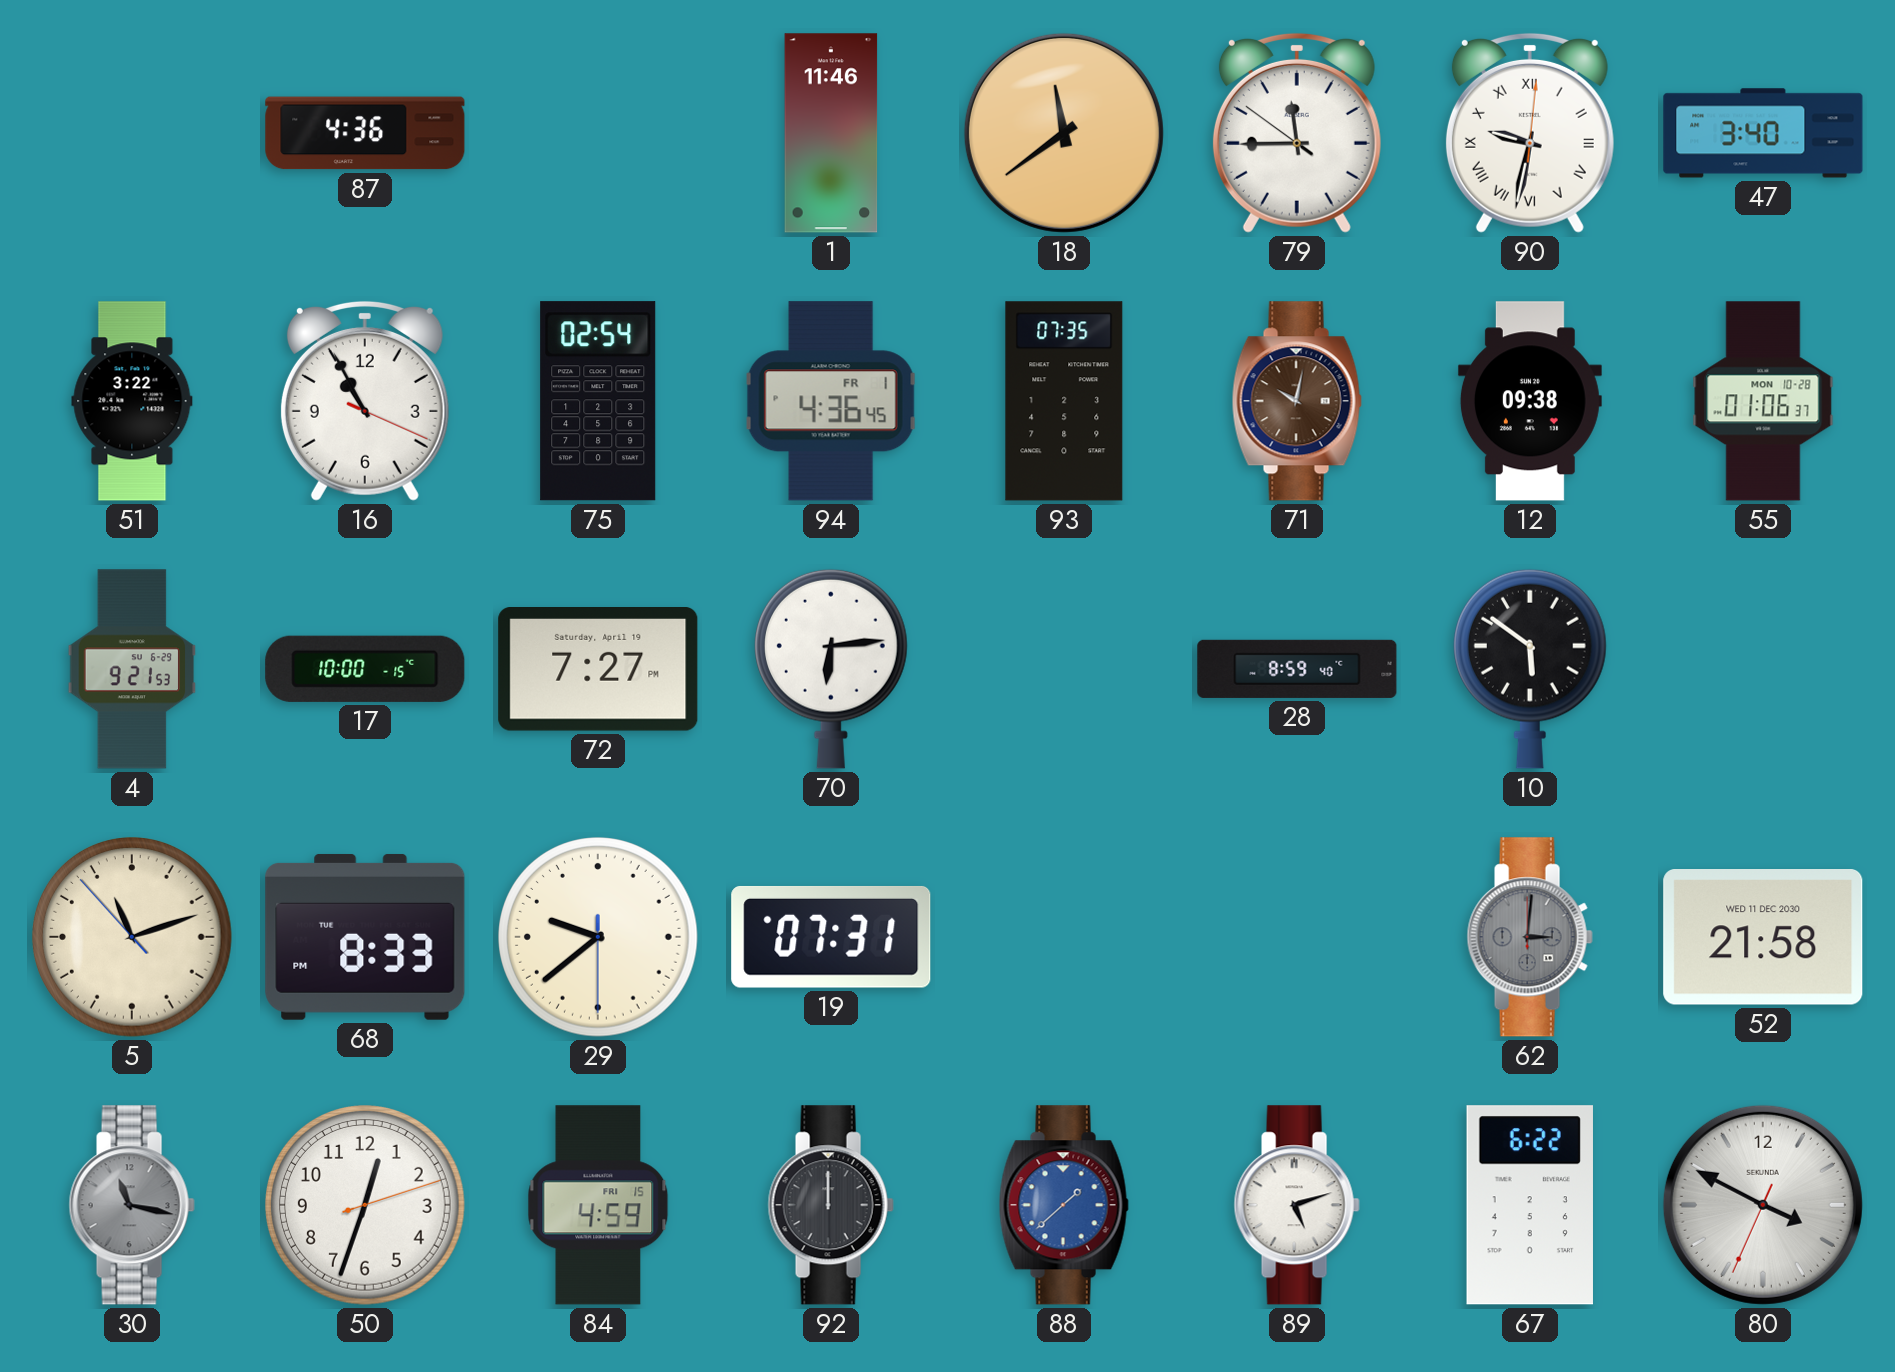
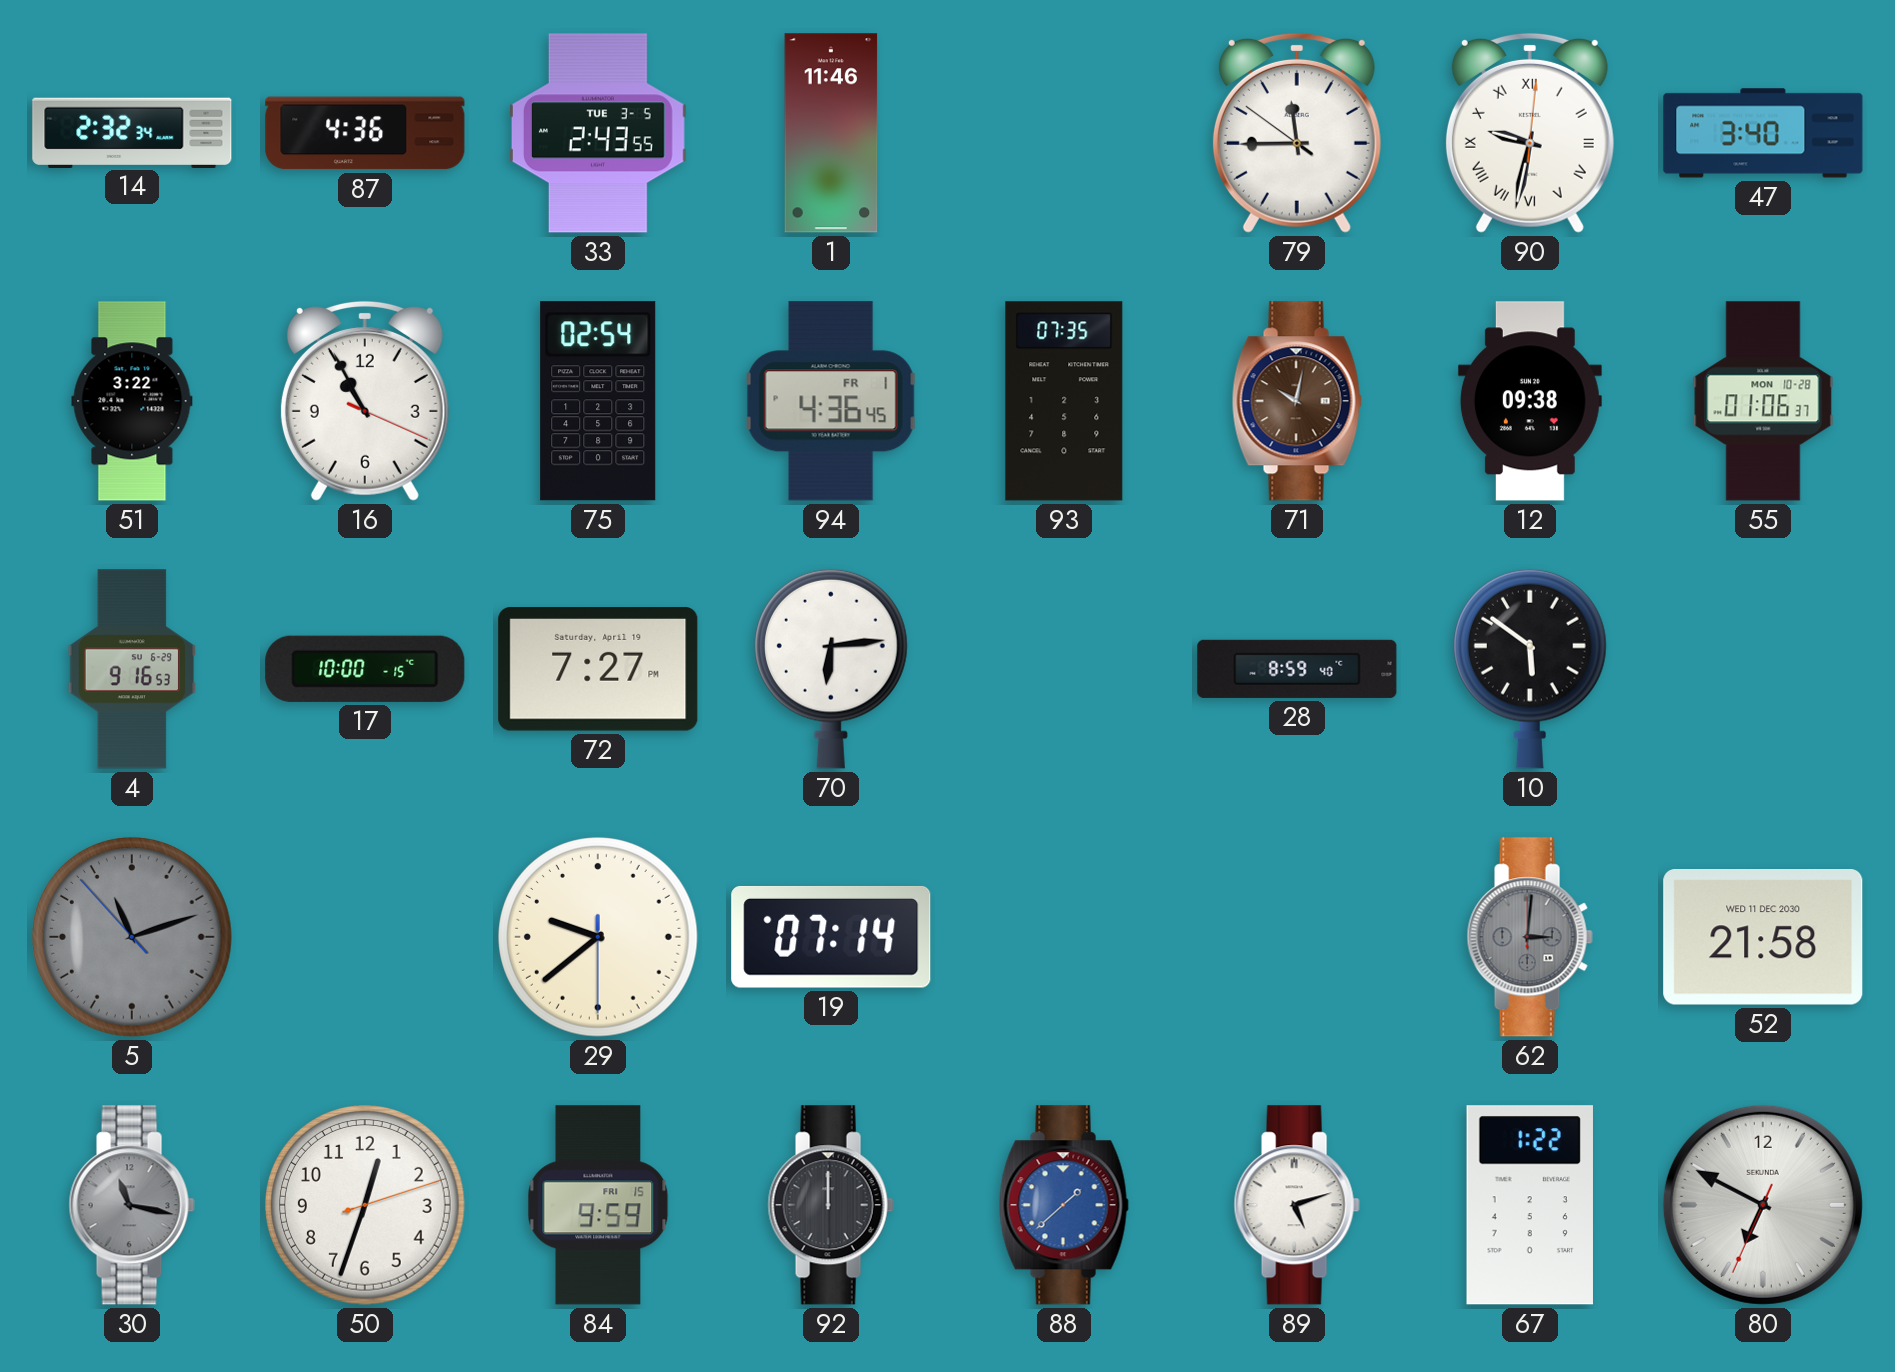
14: none -> 2:32
33: none -> 2:43
18: 11:39 -> none
4: 9:21 -> 9:16
5 dial: cream -> grey
68: 8:33 -> none
19: 07:31 -> 07:14
84: 4:59 -> 9:59
67: 6:22 -> 1:22
80: 3:49 -> 6:49
